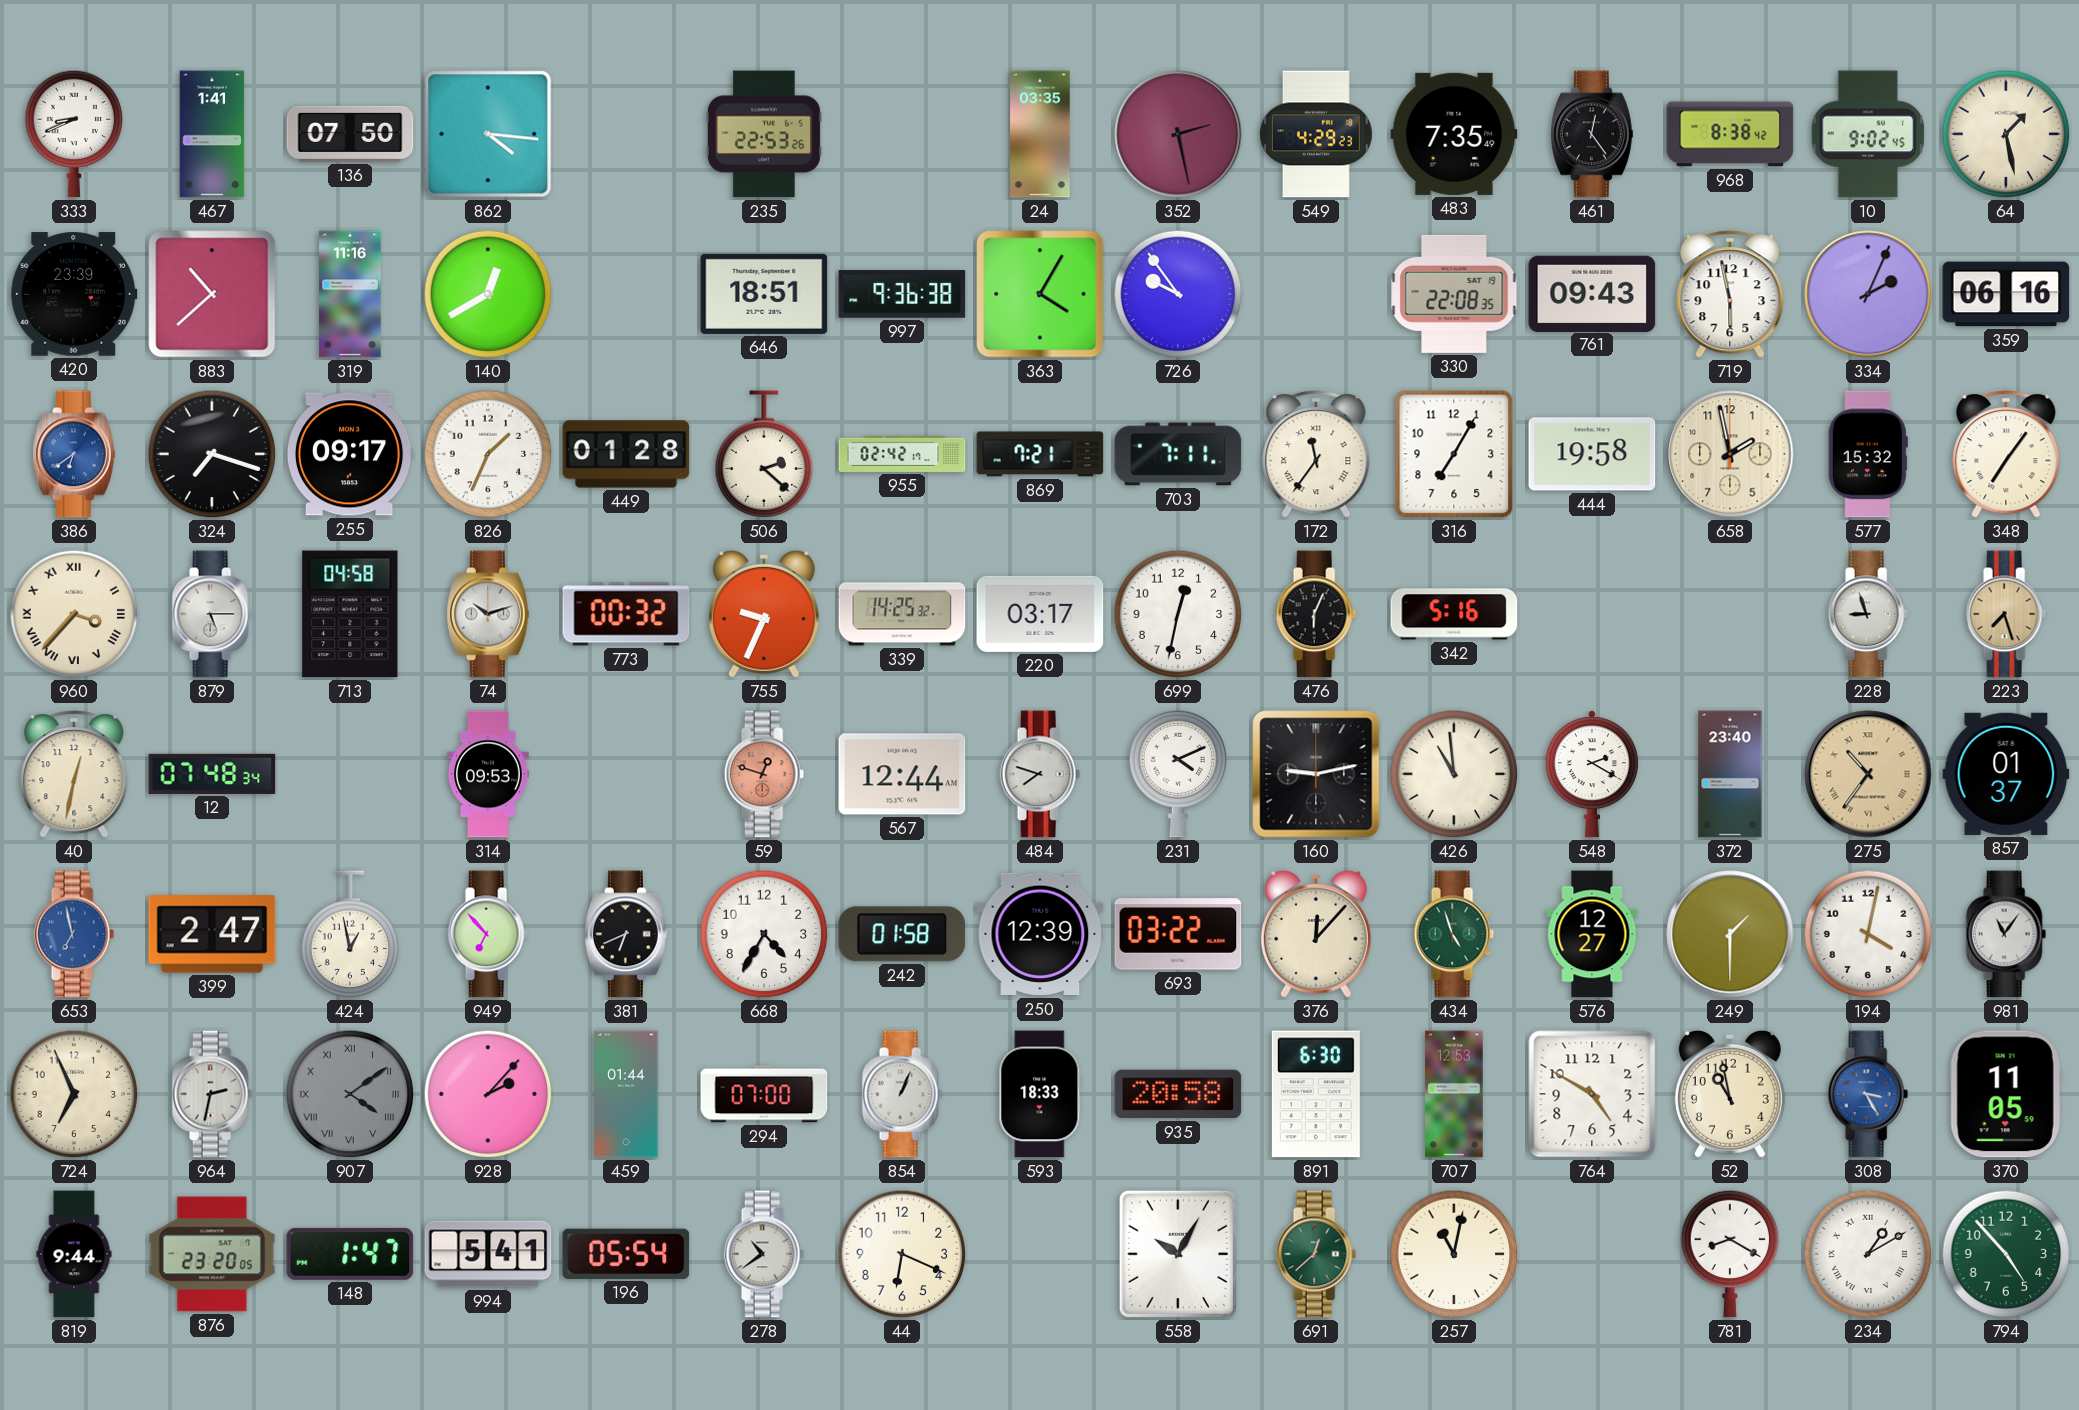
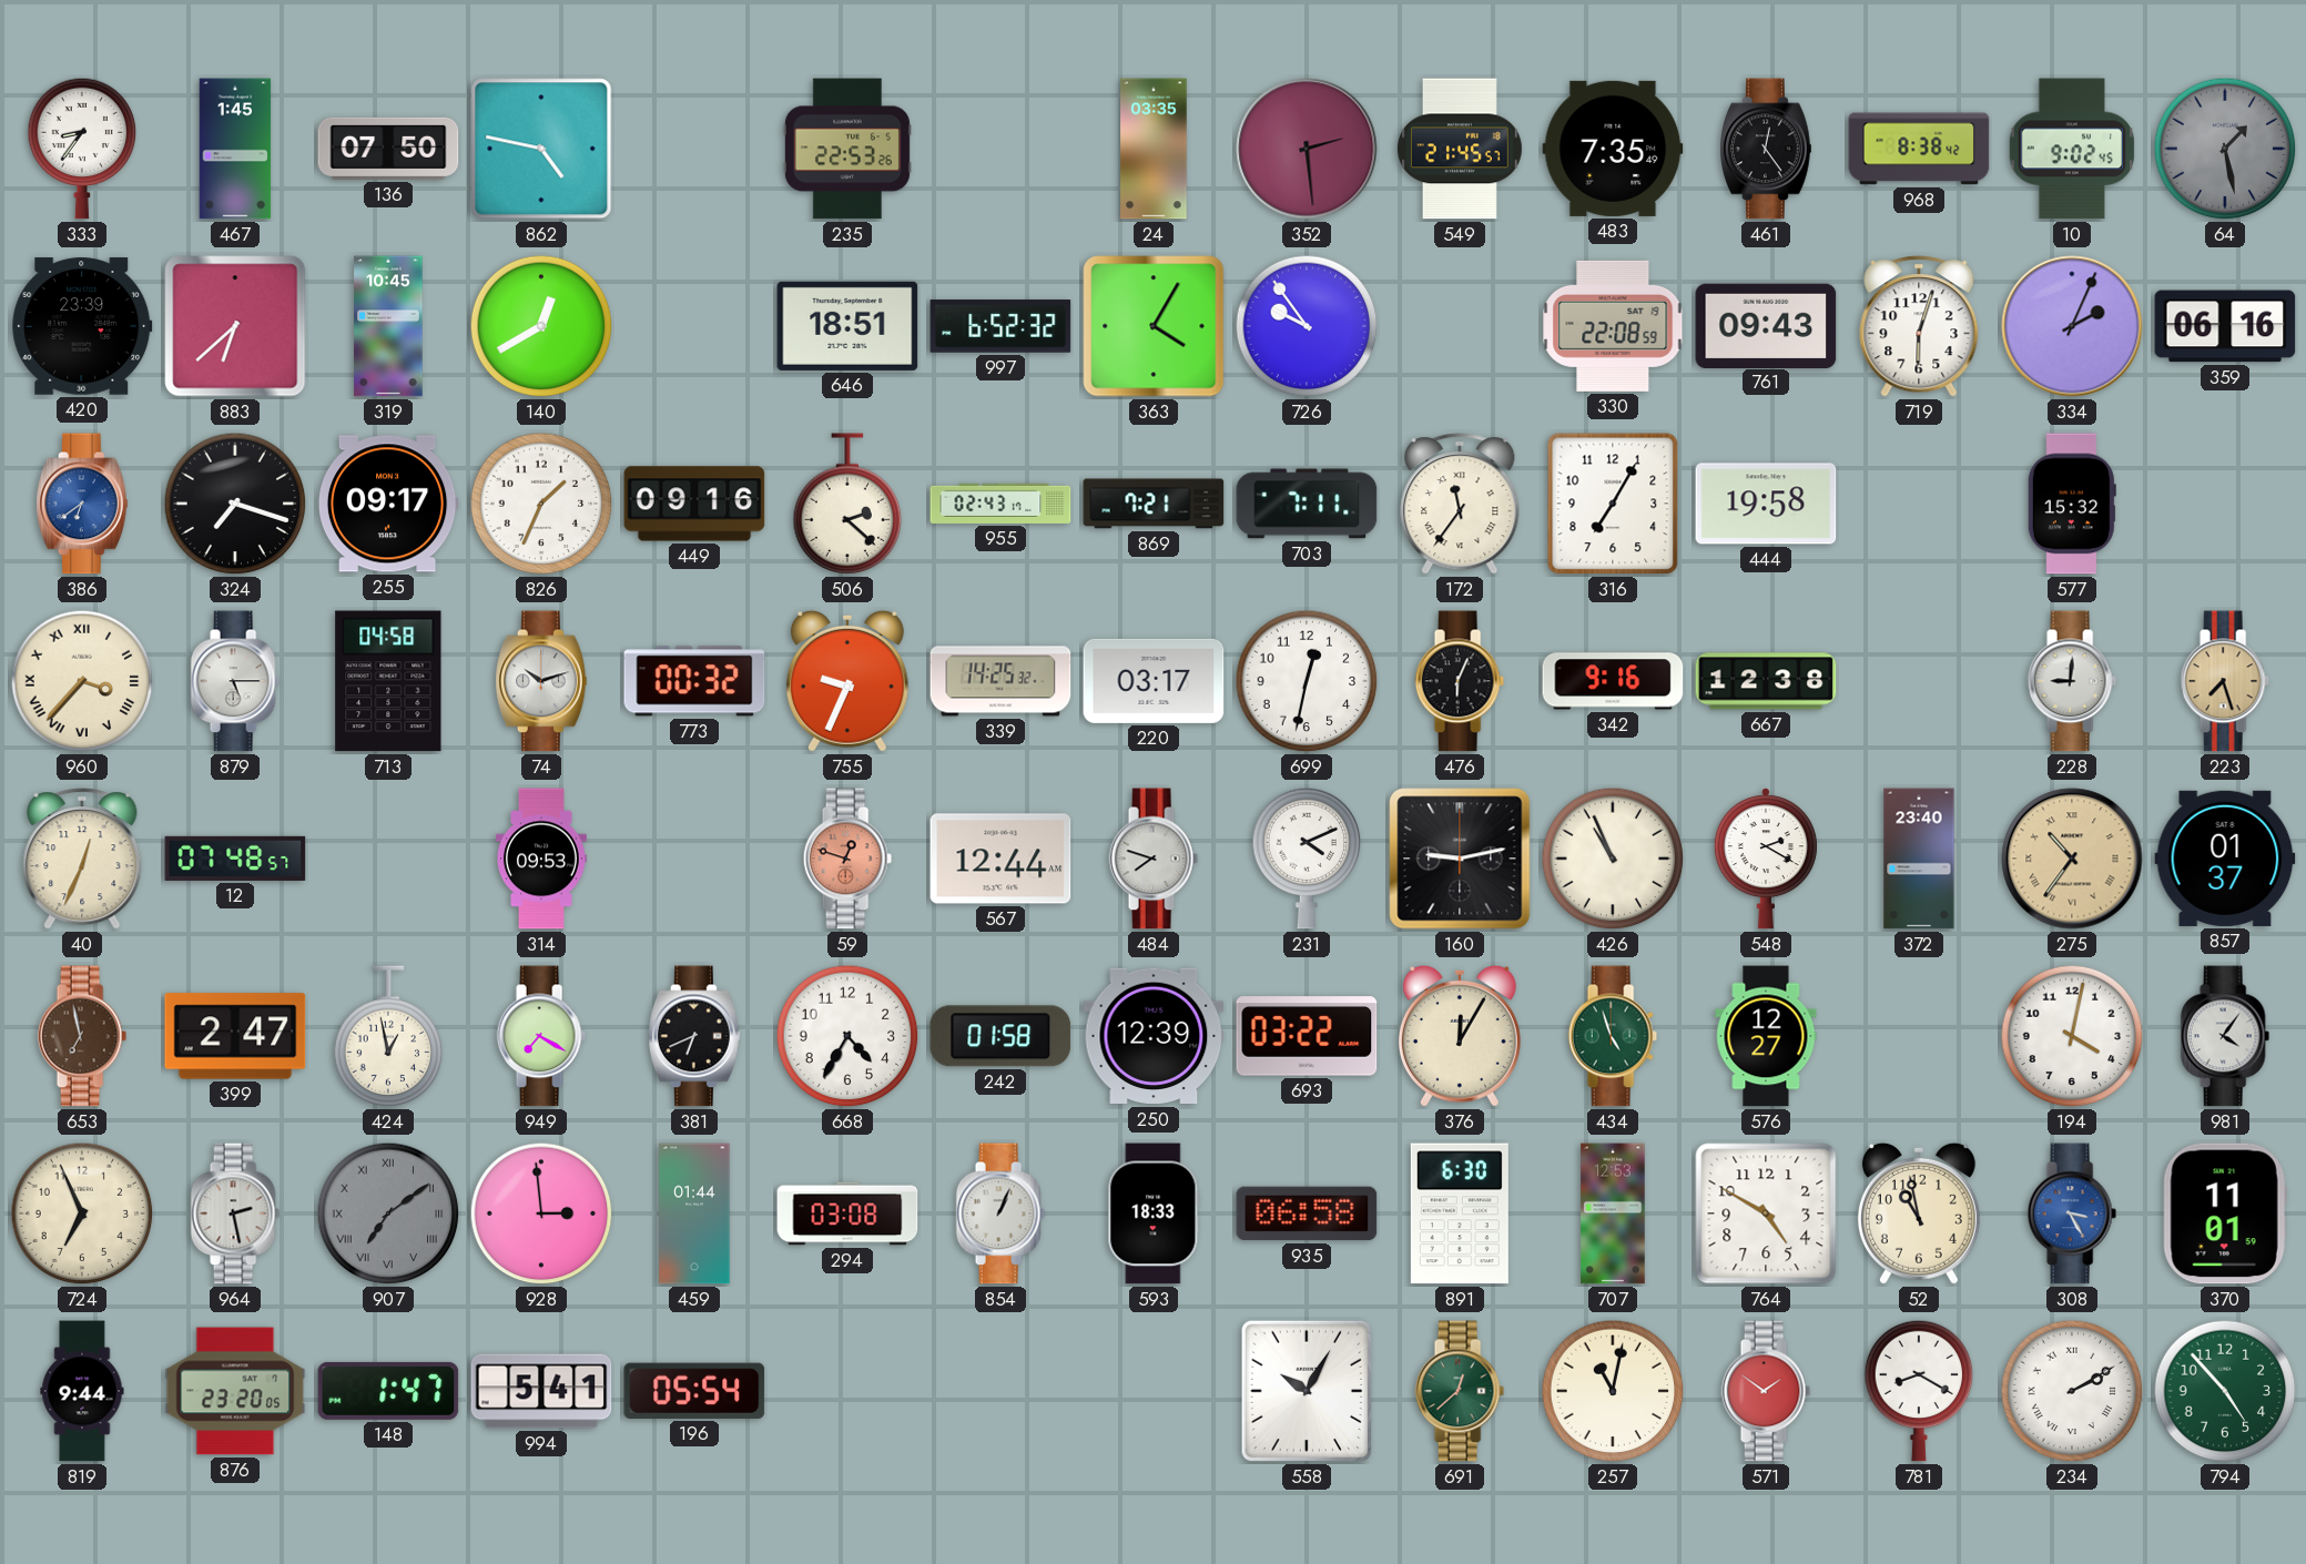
333: 8:41 -> 8:36
467: 1:41 -> 1:45
862: 4:16 -> 4:47
352: 2:28 -> 2:29
549: 4:29 -> 21:45
64 dial: cream -> grey
883: 10:38 -> 6:38
319: 11:16 -> 10:45
997: 9:36 -> 6:52
330: 22:08:35 -> 22:08:59
719: 5:58 -> 6:03
449: 01:28 -> 09:16
955: 02:42 -> 02:43
658: 1:58 -> none
348: 7:06 -> none
342: 5:16 -> 9:16
667: none -> 12:38
228: 8:57 -> 9:01
40: 12:32 -> 12:34
12: 07:48:34 -> 07:48:57
426: 10:59 -> 10:56
653 dial: blue -> brown
949: 6:53 -> 7:20
376: 12:07 -> 12:05
249: 1:30 -> none
981: 11:06 -> 4:06
964: 2:32 -> 2:28
907: 4:09 -> 7:09
928: 2:07 -> 2:59
294: 07:00 -> 03:08
935: 20:58 -> 06:58
370: 11:05 -> 11:01
278: 10:39 -> none
44: 6:19 -> none
571: none -> 1:51
234: 1:10 -> 2:10
